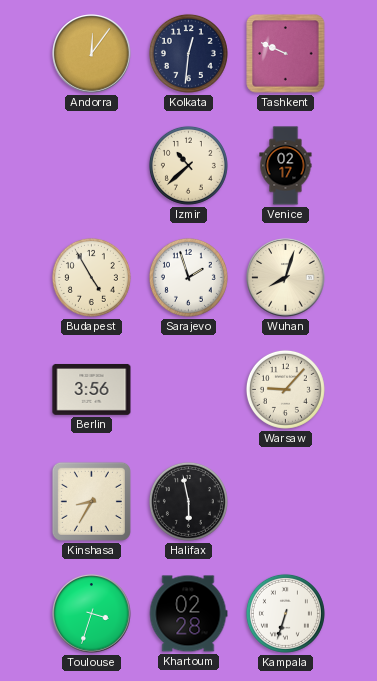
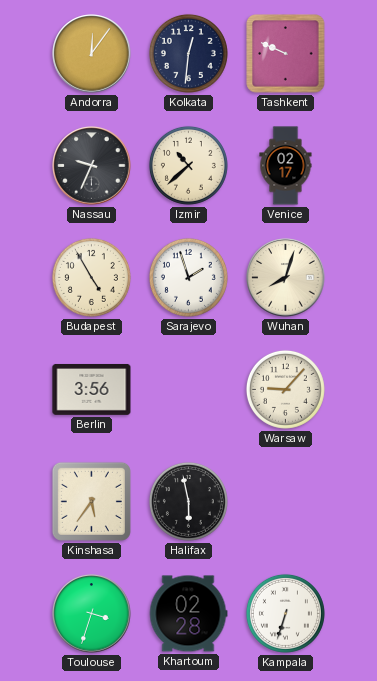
Nassau: none -> 9:34
Kinshasa: 8:35 -> 5:36
